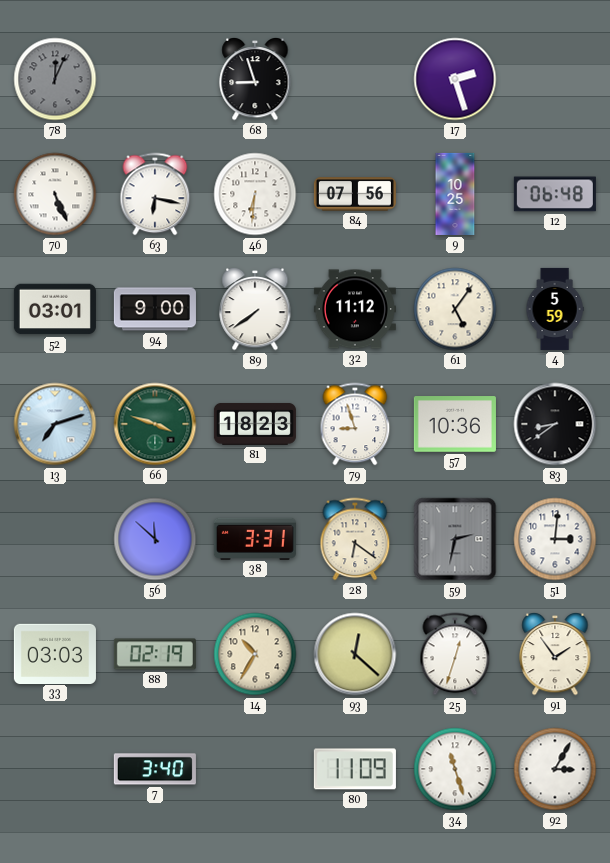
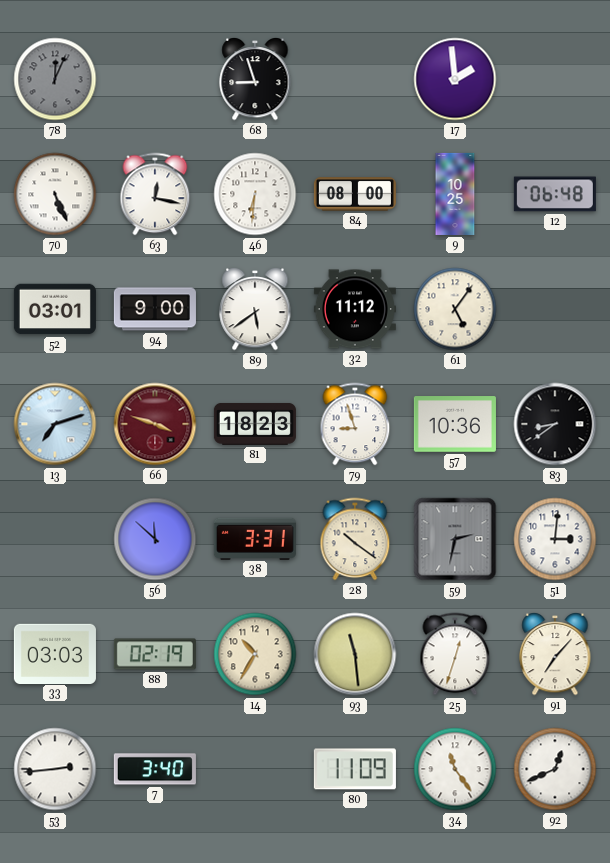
17: 2:27 -> 1:59
63: 6:17 -> 12:17
84: 07:56 -> 08:00
89: 7:39 -> 5:39
4: 5:59 -> none
66 dial: green -> burgundy
28: 6:21 -> 10:21
93: 12:22 -> 11:29
91: 1:54 -> 7:07
53: none -> 2:44
34: 11:27 -> 11:24
92: 3:05 -> 12:41
